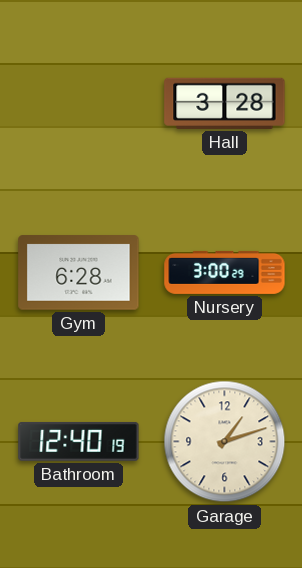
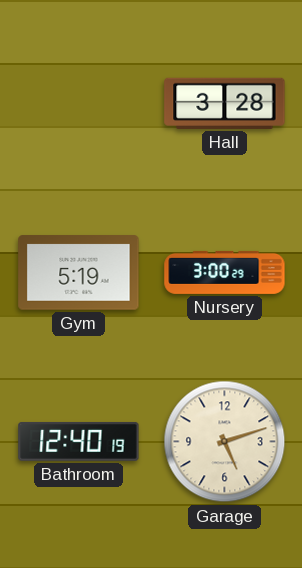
Gym: 6:28 -> 5:19
Garage: 1:12 -> 5:12
